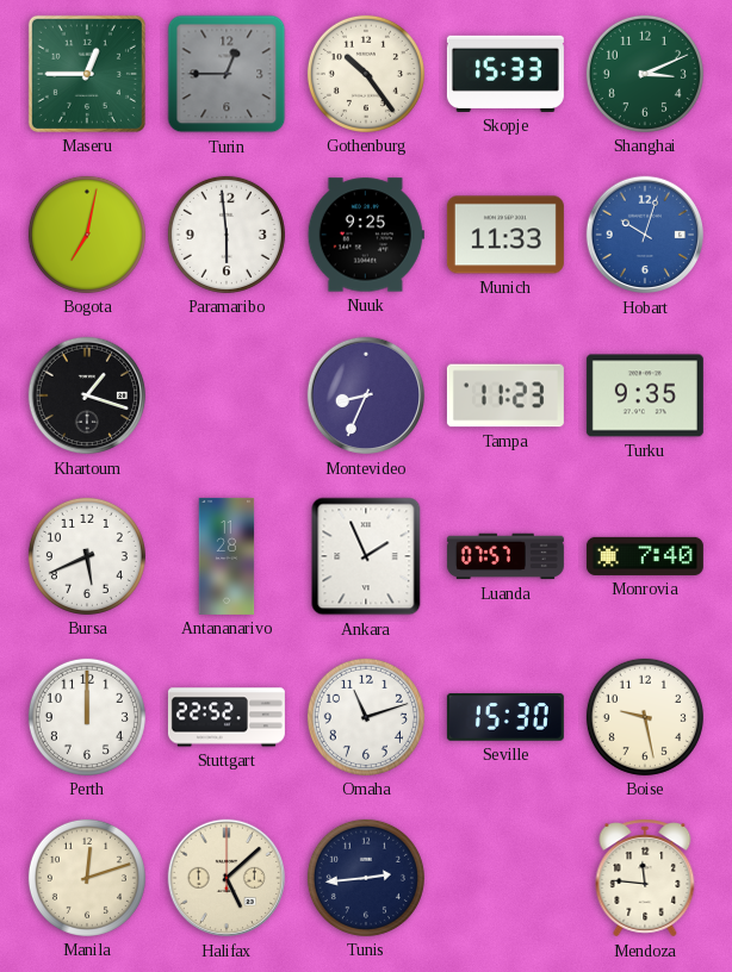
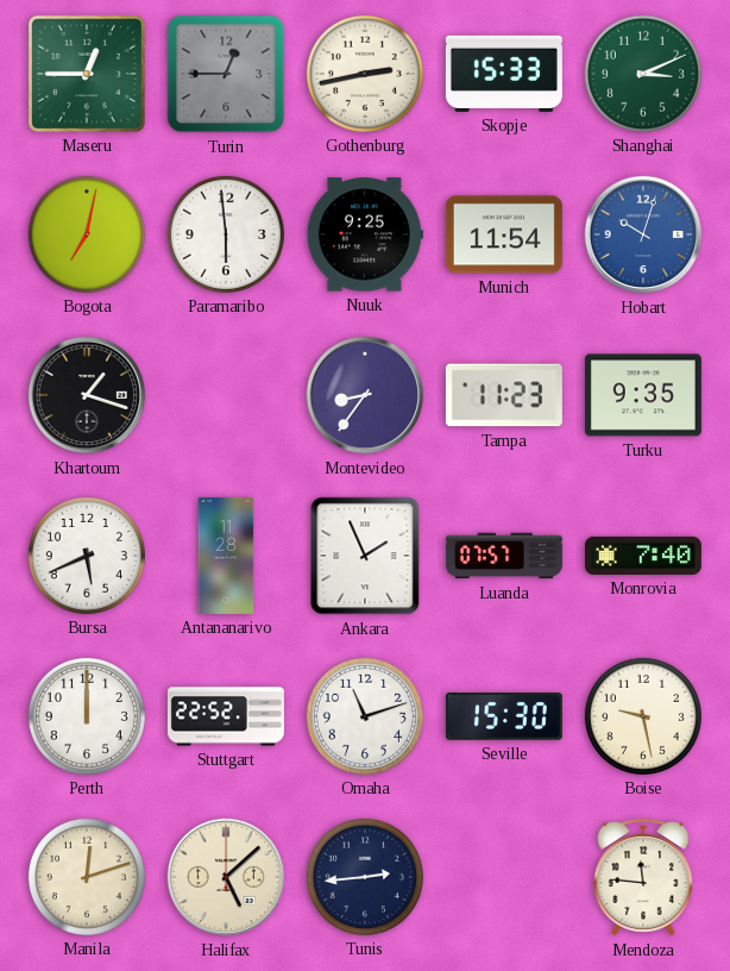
Gothenburg: 10:24 -> 2:43
Munich: 11:33 -> 11:54
Montevideo: 8:34 -> 8:36
